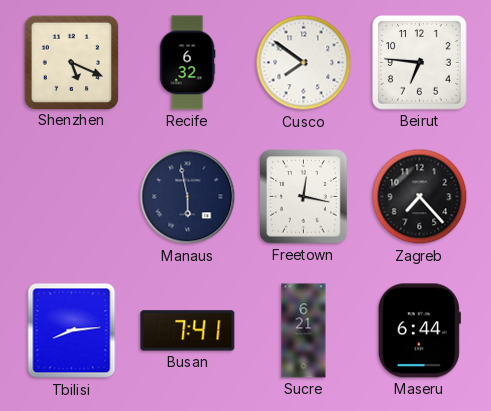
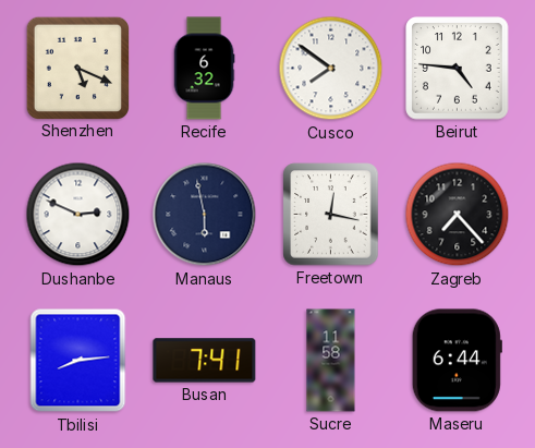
Beirut: 6:46 -> 4:46
Dushanbe: none -> 2:49
Sucre: 6:21 -> 11:58
